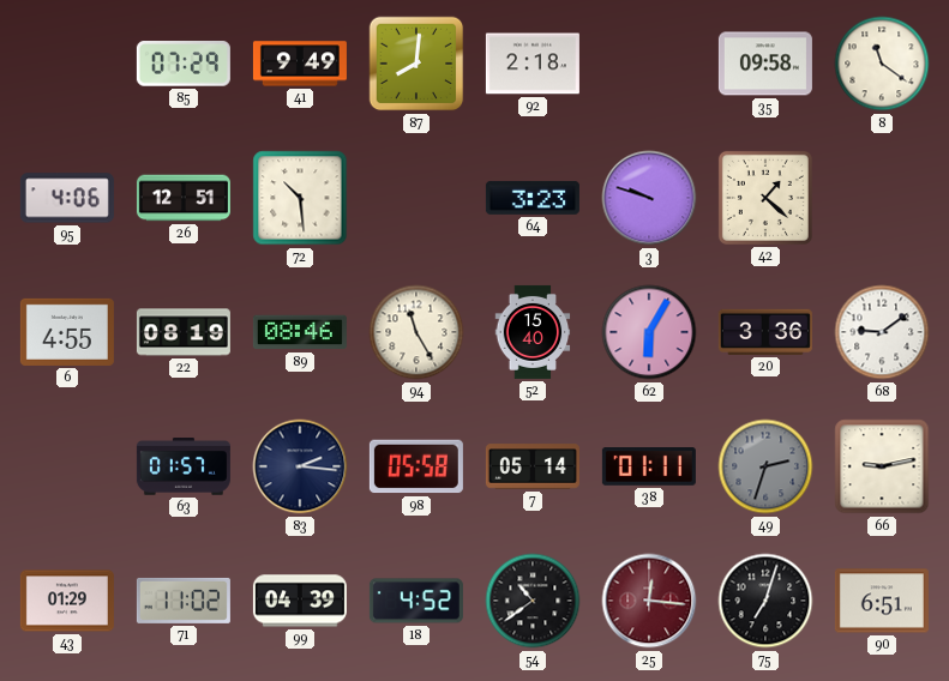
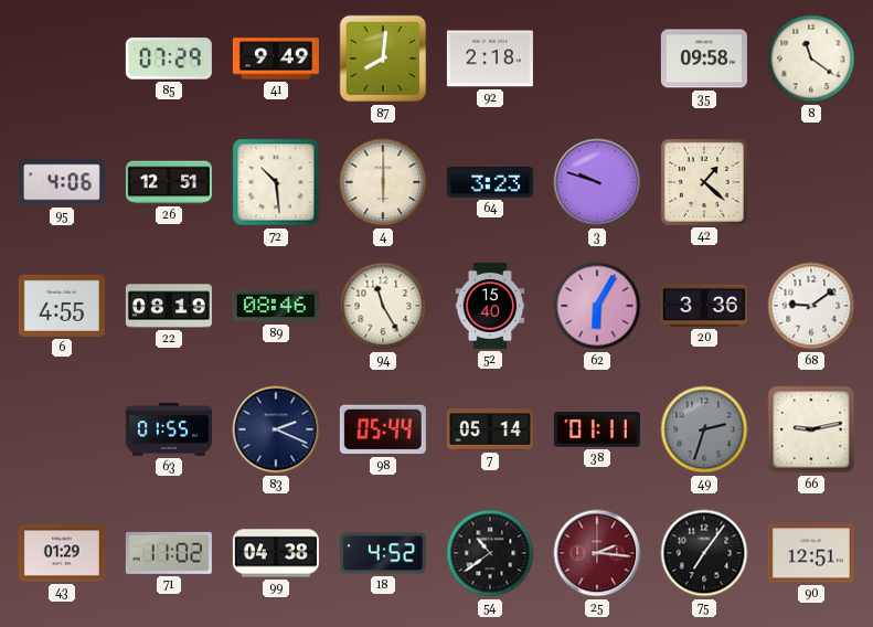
4: none -> 6:00
63: 01:57 -> 01:55
83: 2:16 -> 2:19
98: 05:58 -> 05:44
99: 04:39 -> 04:38
25: 12:16 -> 2:16
75: 7:03 -> 7:06
90: 6:51 -> 12:51
